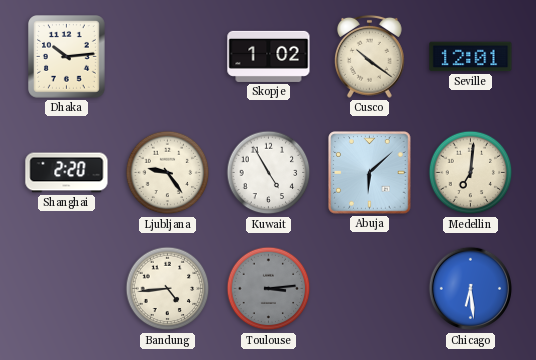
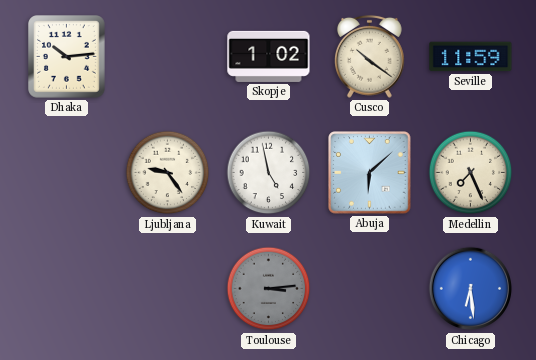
Seville: 12:01 -> 11:59
Shanghai: 2:20 -> none
Kuwait: 4:55 -> 4:58
Medellin: 7:01 -> 7:26
Bandung: 4:44 -> none
